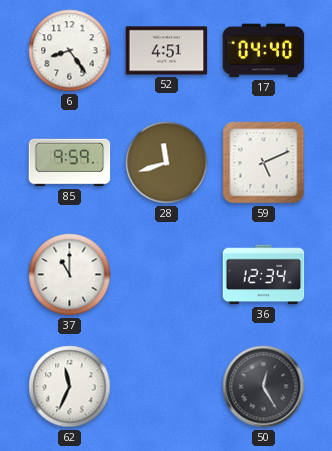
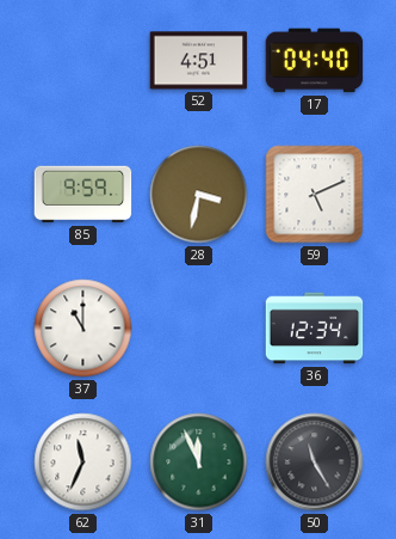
6: 8:24 -> none
28: 11:42 -> 3:32
31: none -> 11:56
50: 12:25 -> 11:25
